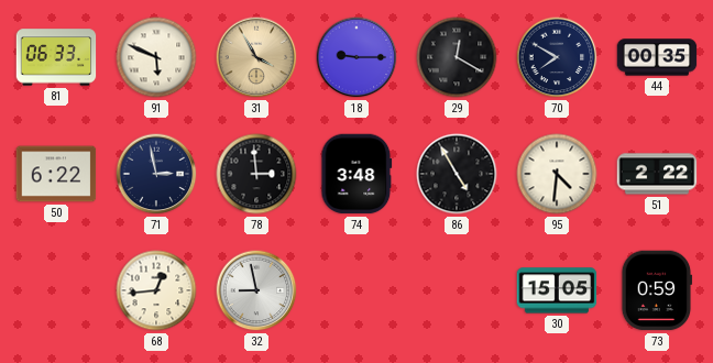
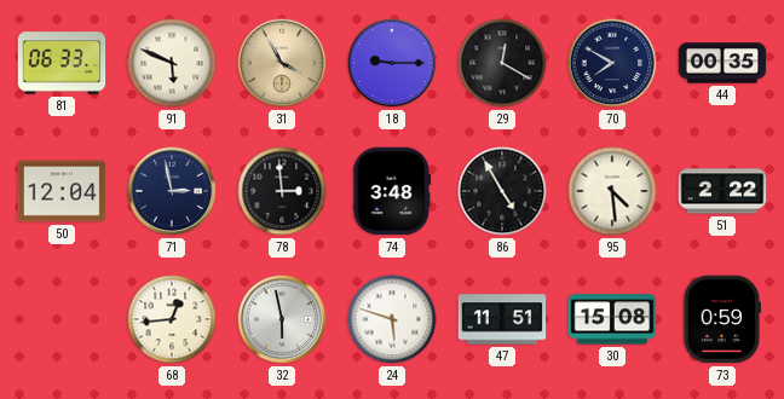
50: 6:22 -> 12:04
95: 4:31 -> 4:29
32: 8:58 -> 5:58
24: none -> 5:48
47: none -> 11:51
30: 15:05 -> 15:08
